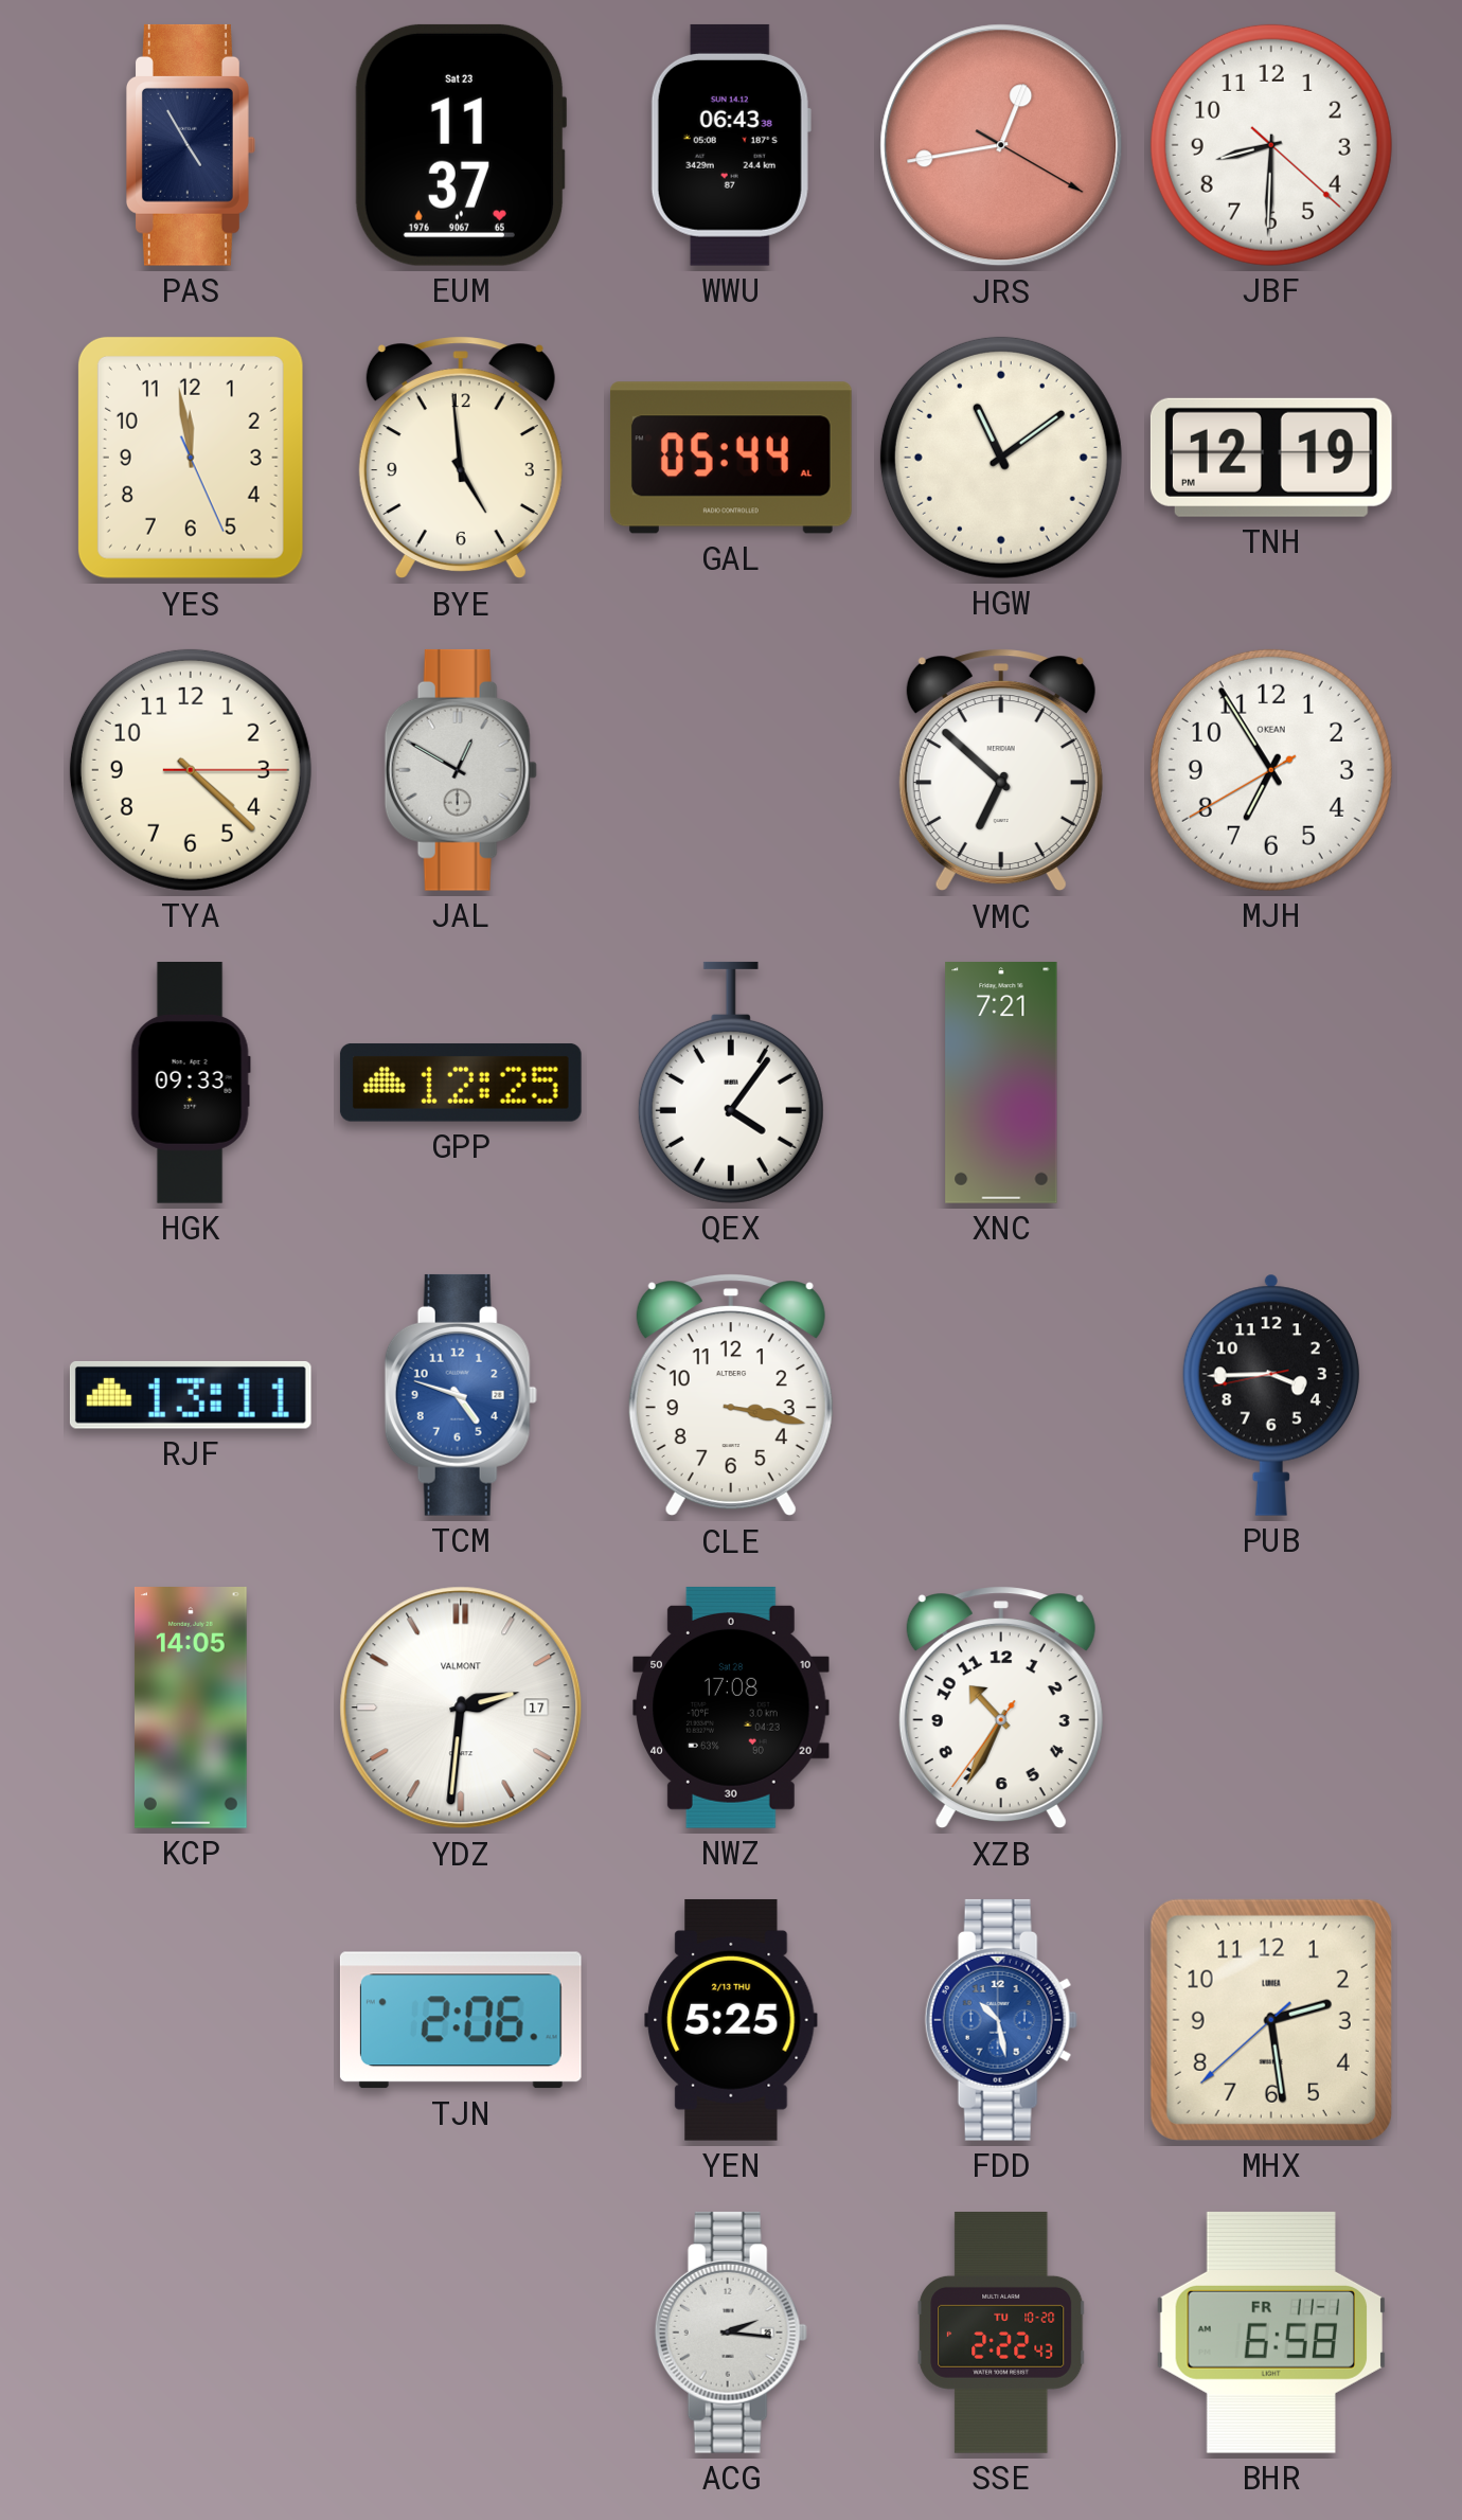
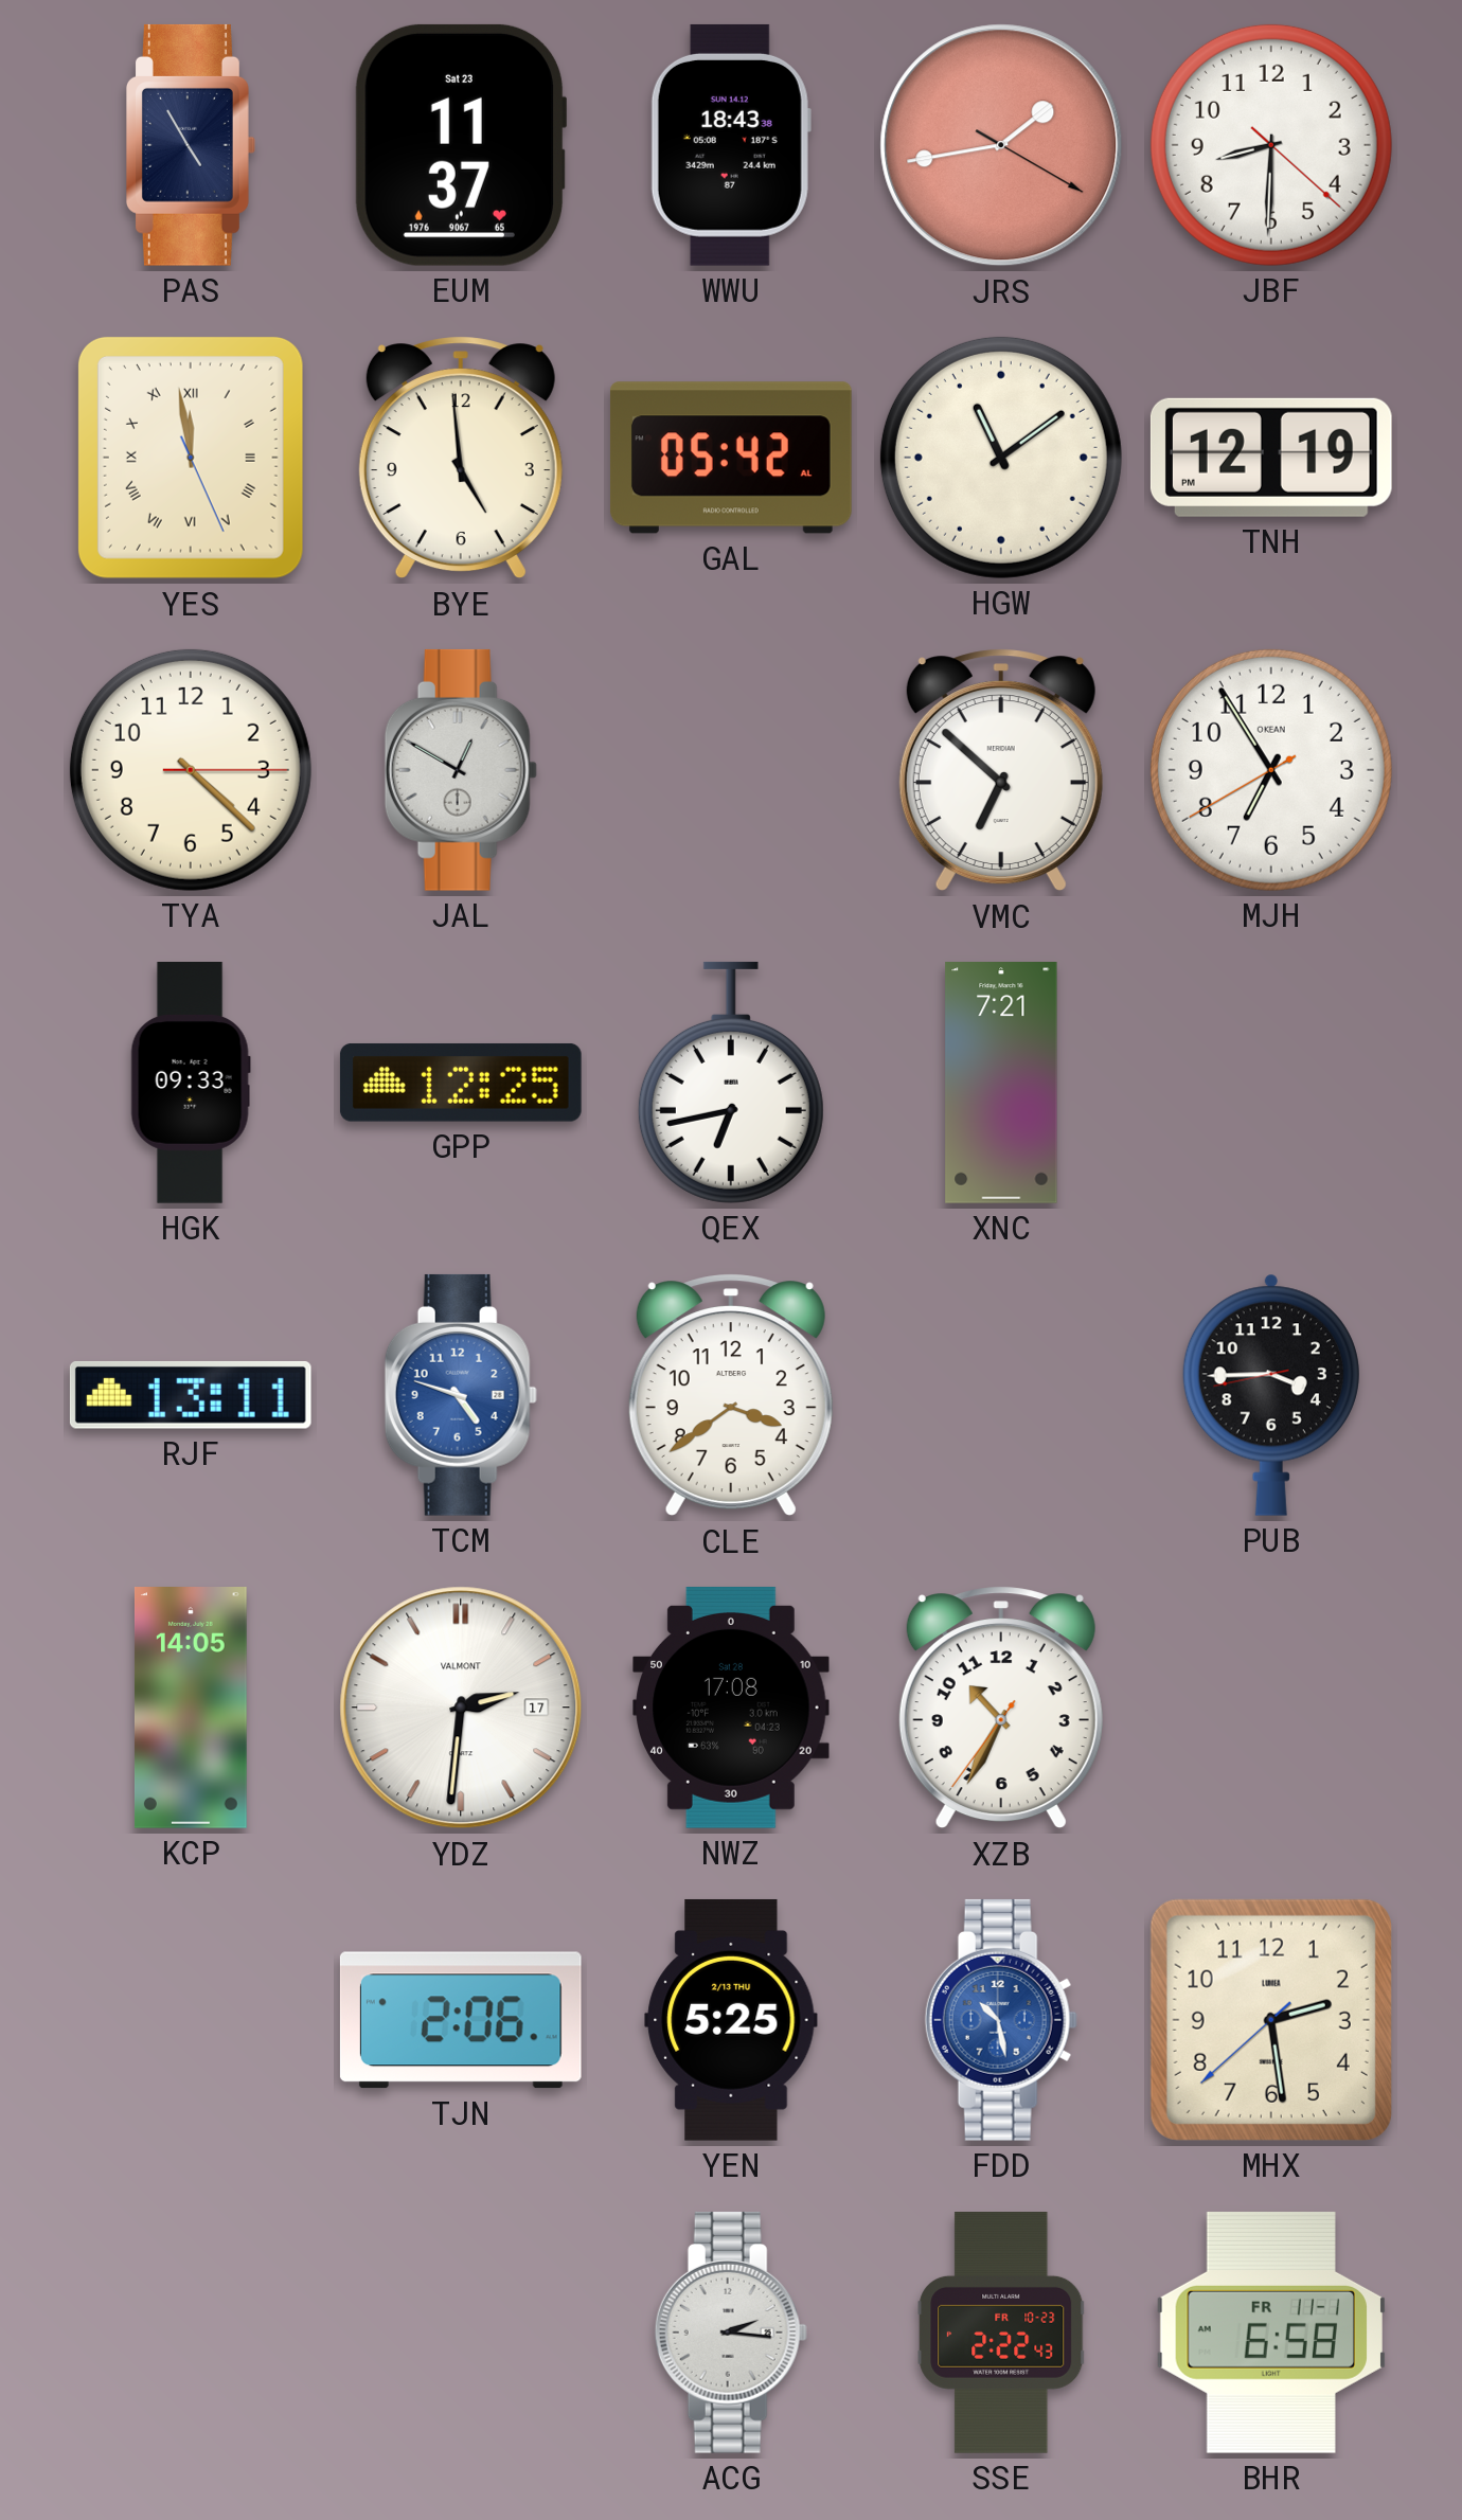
WWU: 06:43 -> 18:43
JRS: 12:43 -> 1:43
YES numerals: Arabic -> Roman
GAL: 05:44 -> 05:42
QEX: 4:06 -> 6:43
CLE: 3:17 -> 3:39
SSE date: TU 10-20 -> FR 10-23
